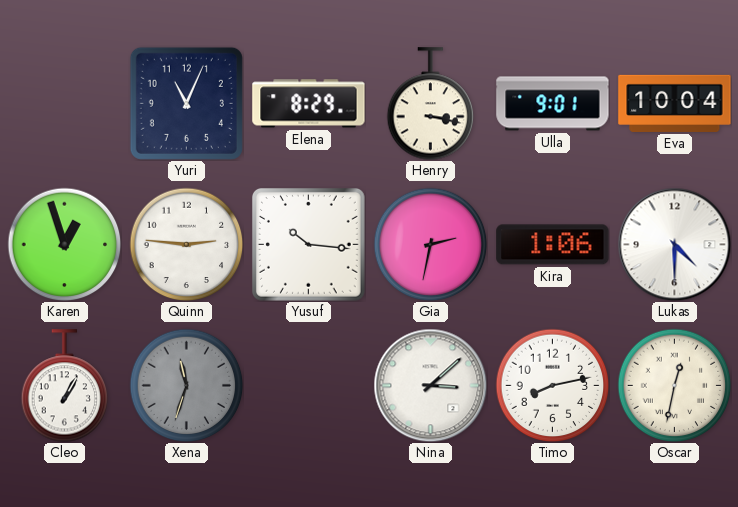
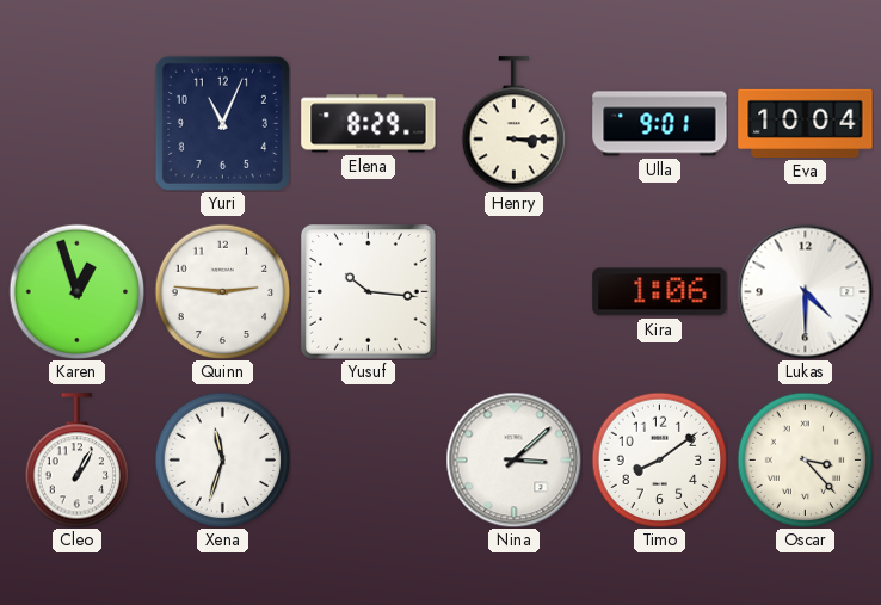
Henry: 3:17 -> 3:15
Gia: 2:32 -> none
Xena dial: grey -> white
Timo: 8:13 -> 8:09
Oscar: 12:32 -> 3:23
